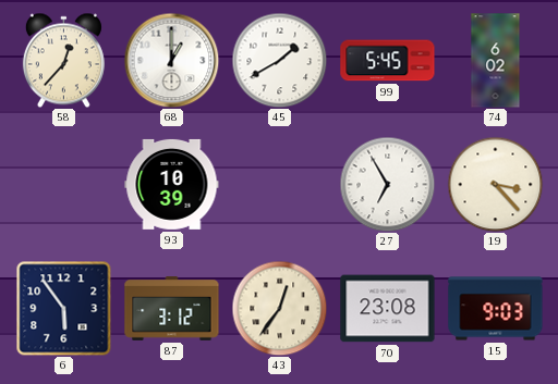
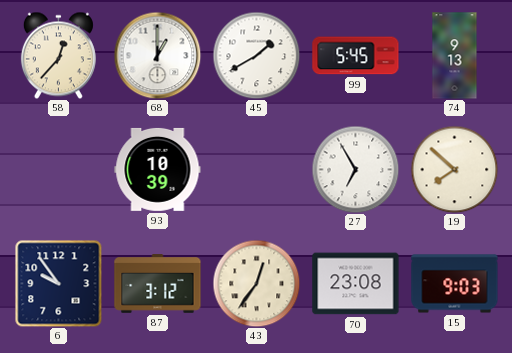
74: 6:02 -> 9:13
19: 3:23 -> 7:52
6: 5:54 -> 9:54
